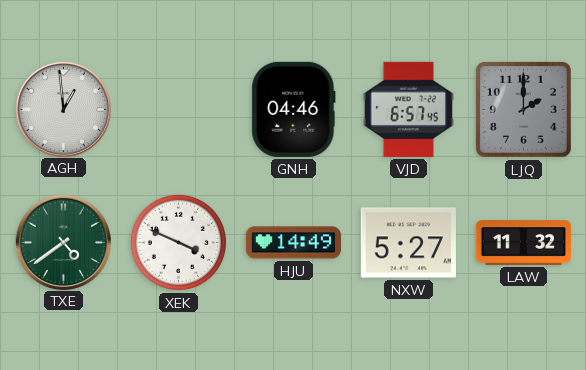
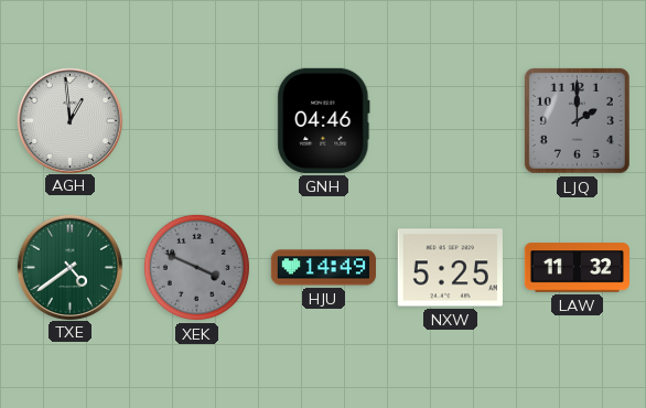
VJD: 6:57 -> none
XEK dial: white -> grey
NXW: 5:27 -> 5:25
